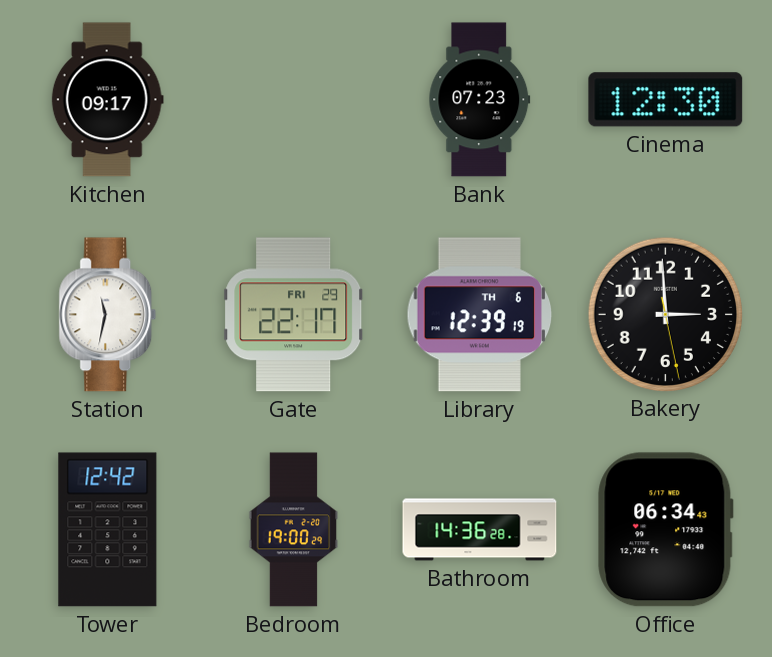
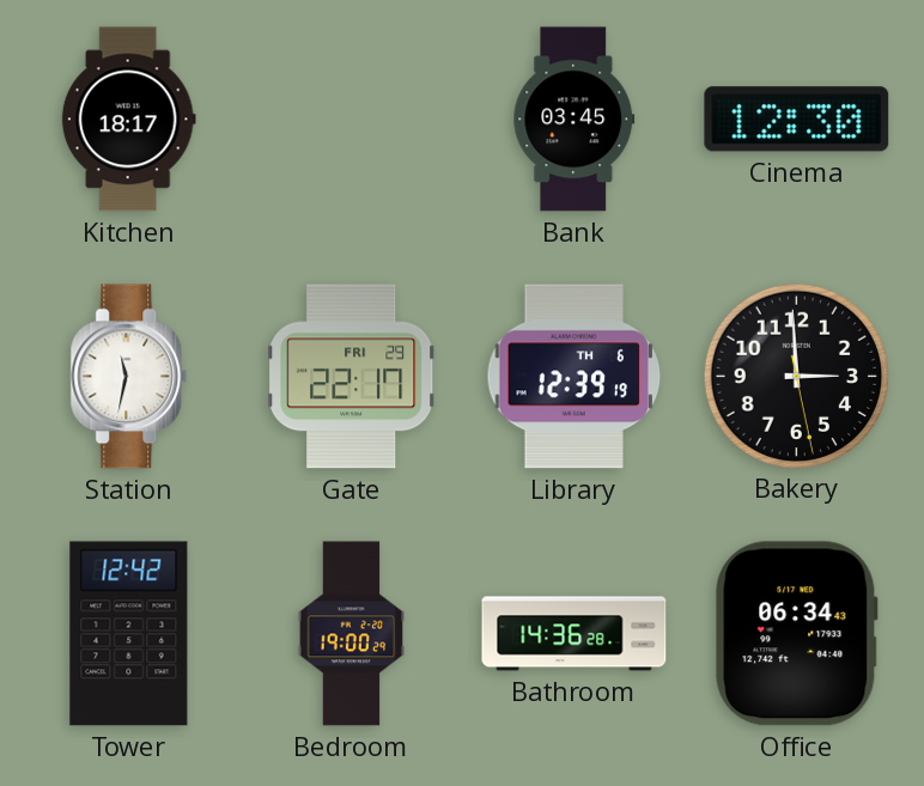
Kitchen: 09:17 -> 18:17
Bank: 07:23 -> 03:45
